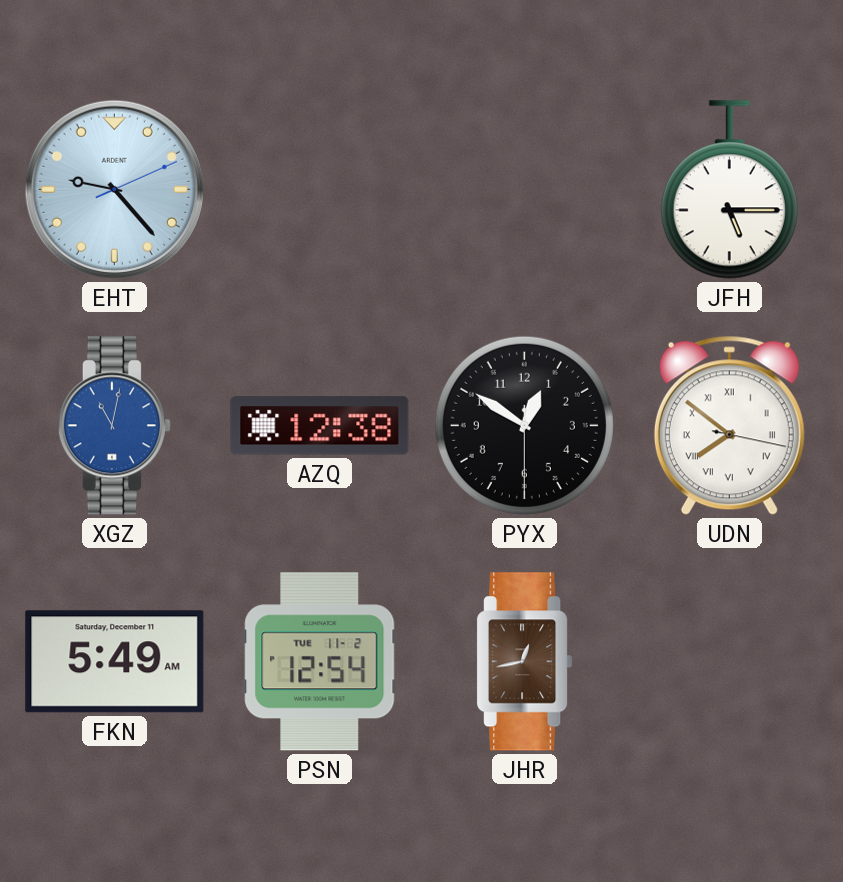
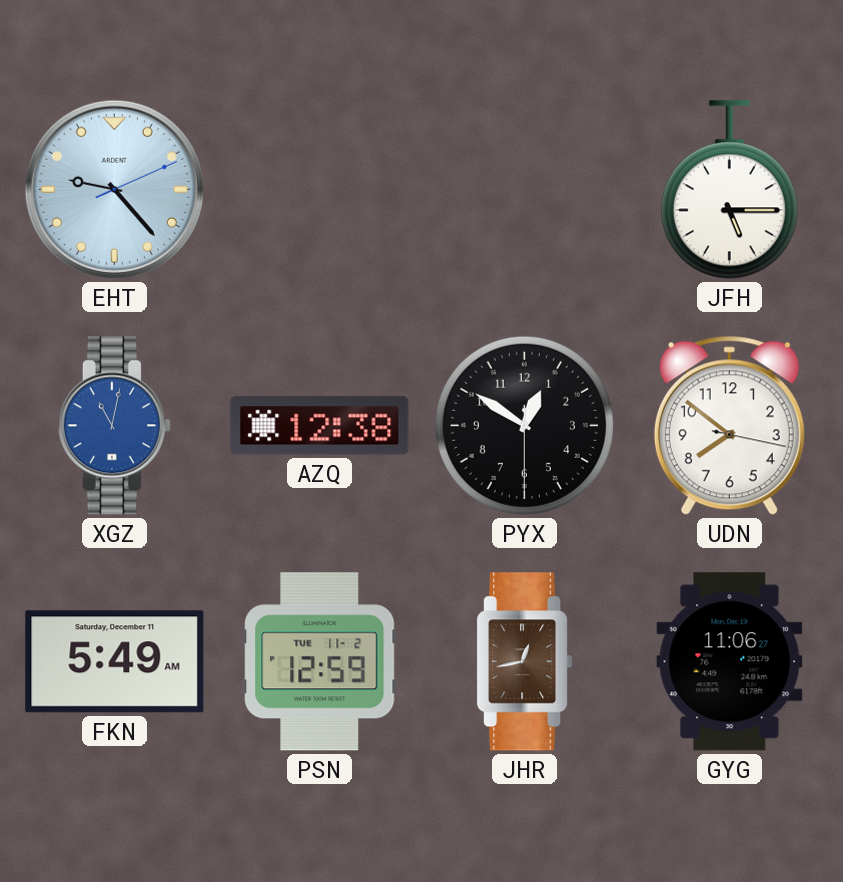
UDN numerals: Roman -> Arabic
PSN: 12:54 -> 12:59
GYG: none -> 11:06
